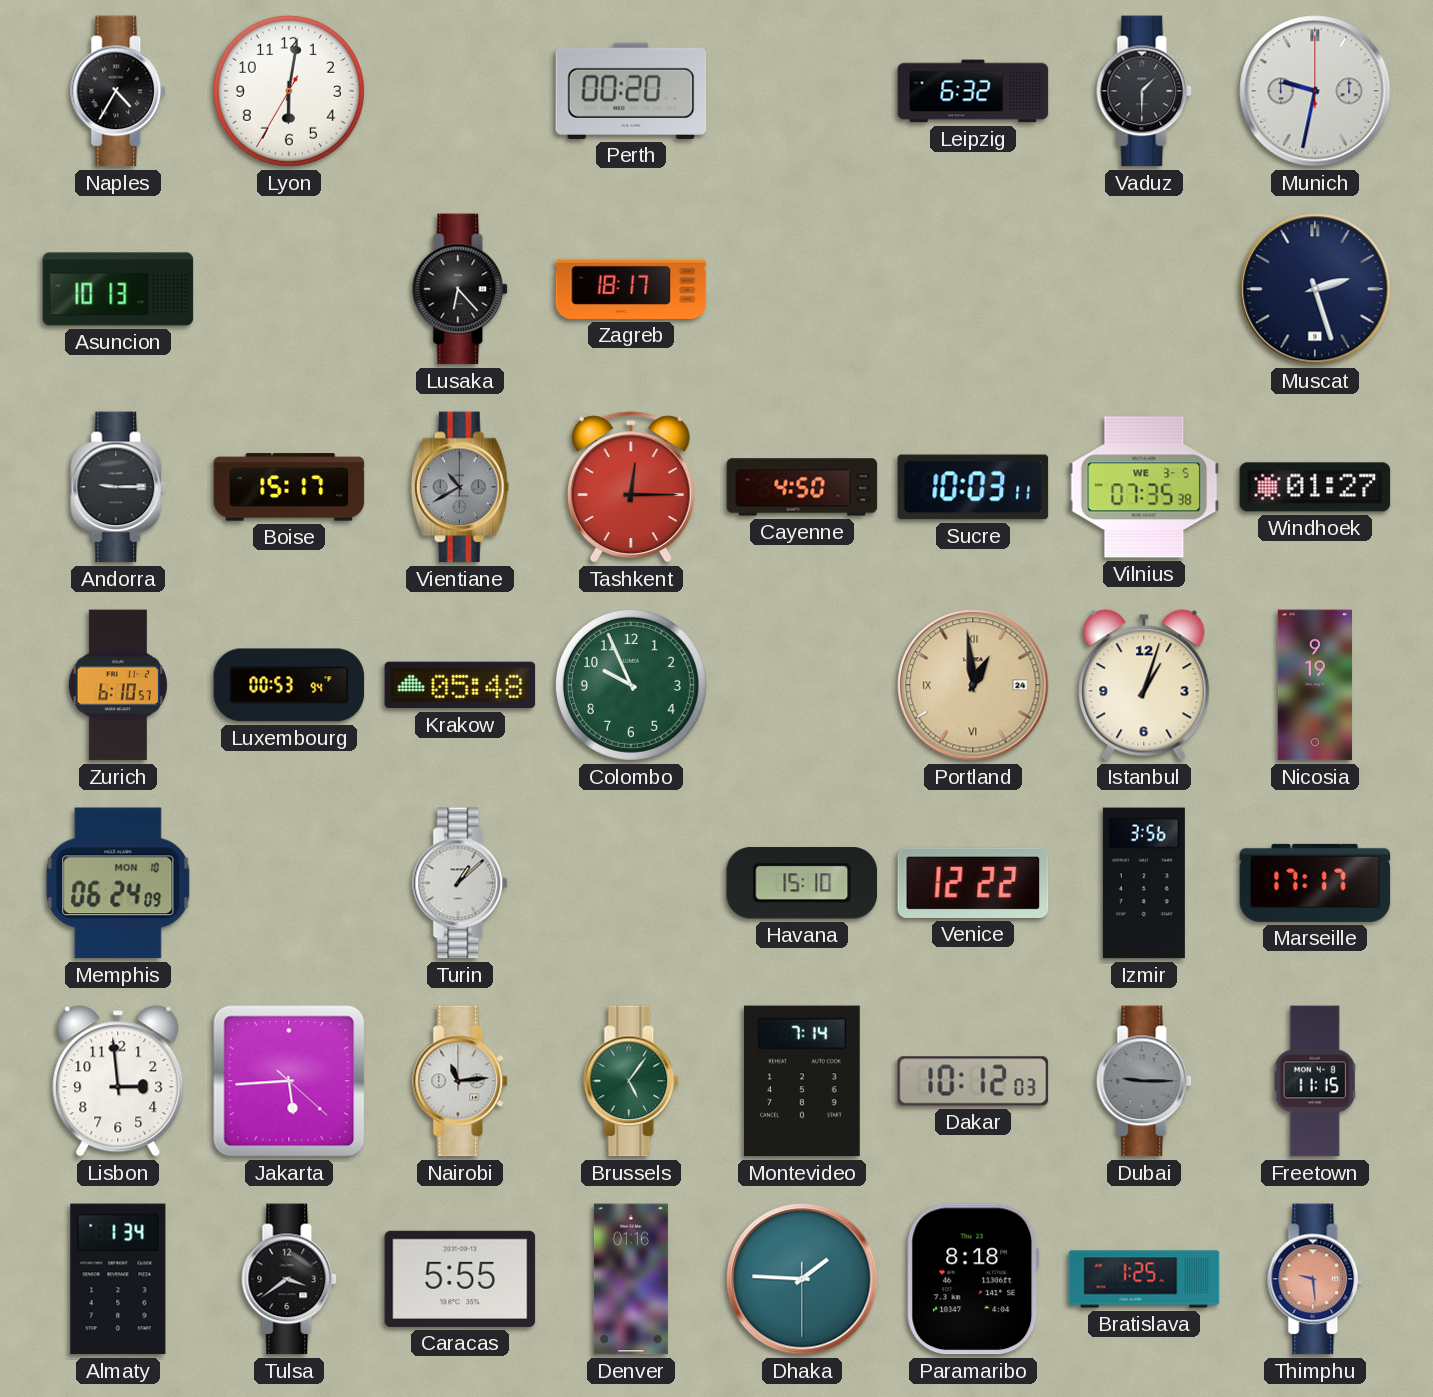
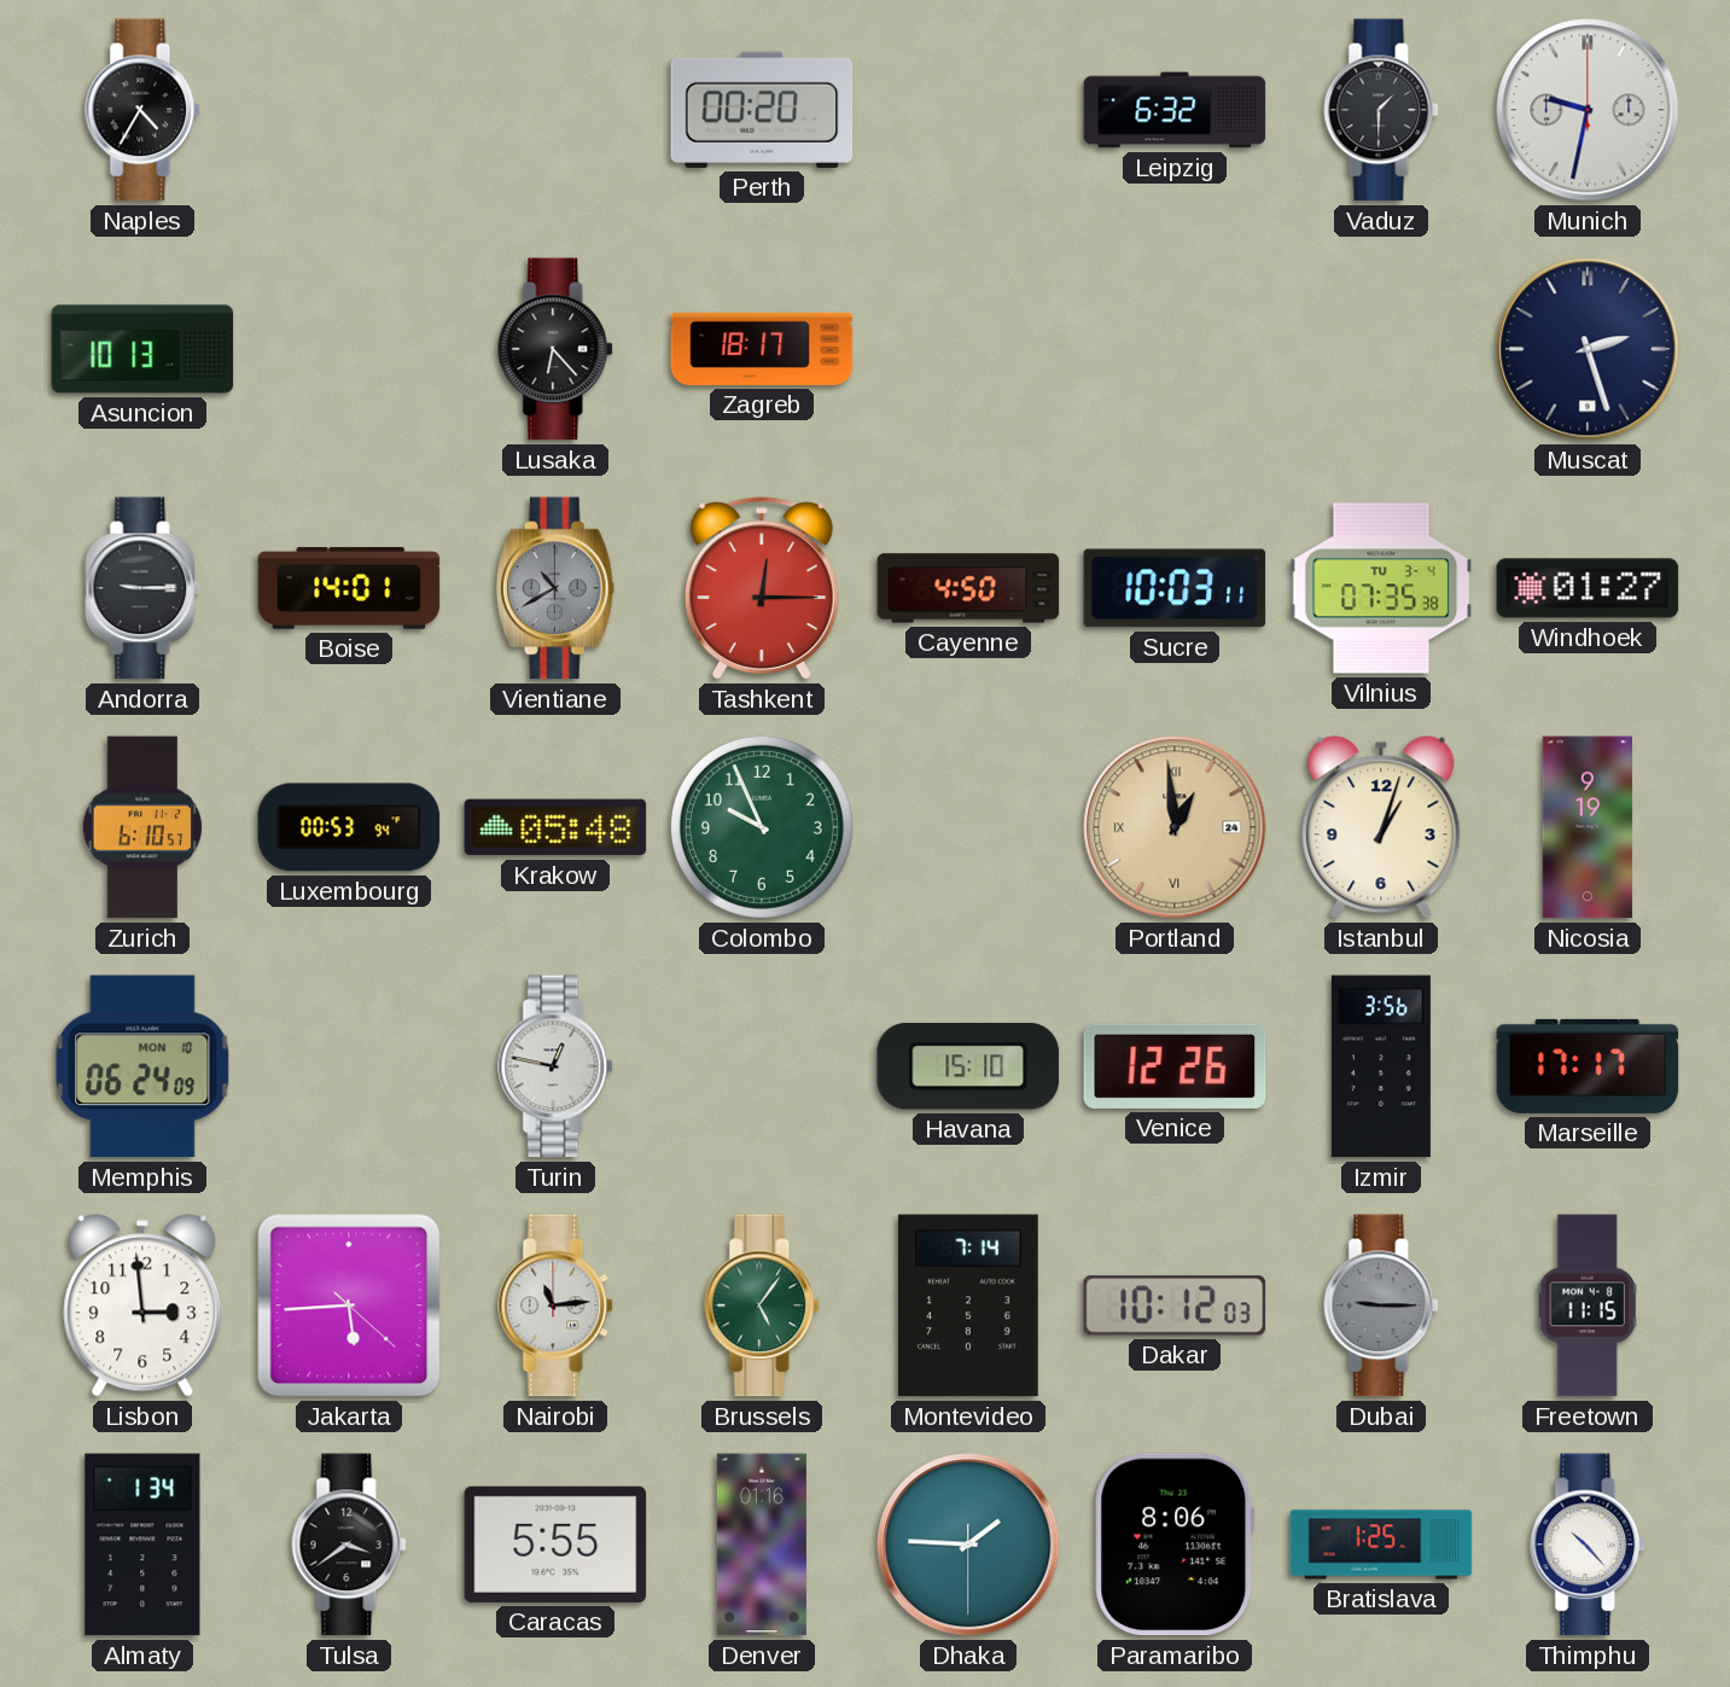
Lyon: 6:01 -> none
Boise: 15:17 -> 14:01
Vilnius date: WE 3-5 -> TU 3-4
Turin: 1:08 -> 12:47
Venice: 12:22 -> 12:26
Paramaribo: 8:18 -> 8:06
Thimphu: 9:29 -> 10:23
Thimphu dial: salmon -> white
